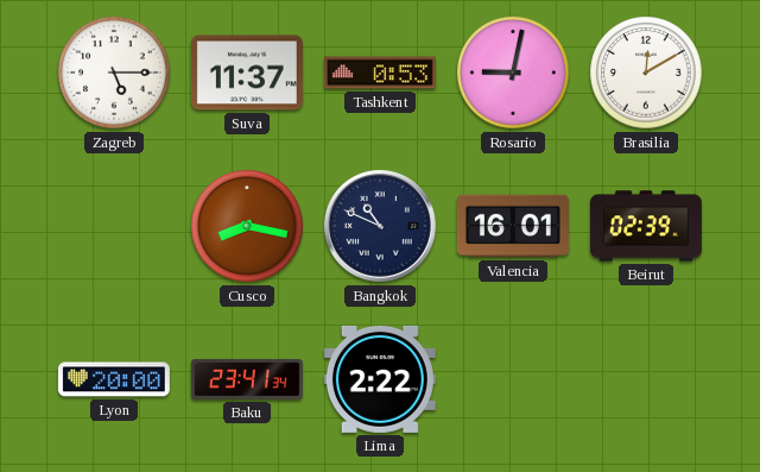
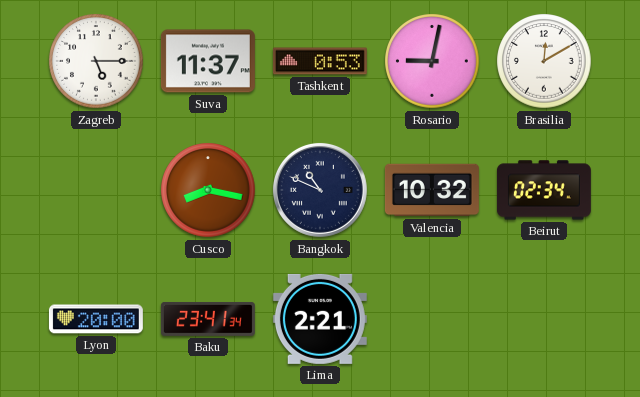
Valencia: 16:01 -> 10:32
Beirut: 02:39 -> 02:34
Lima: 2:22 -> 2:21
